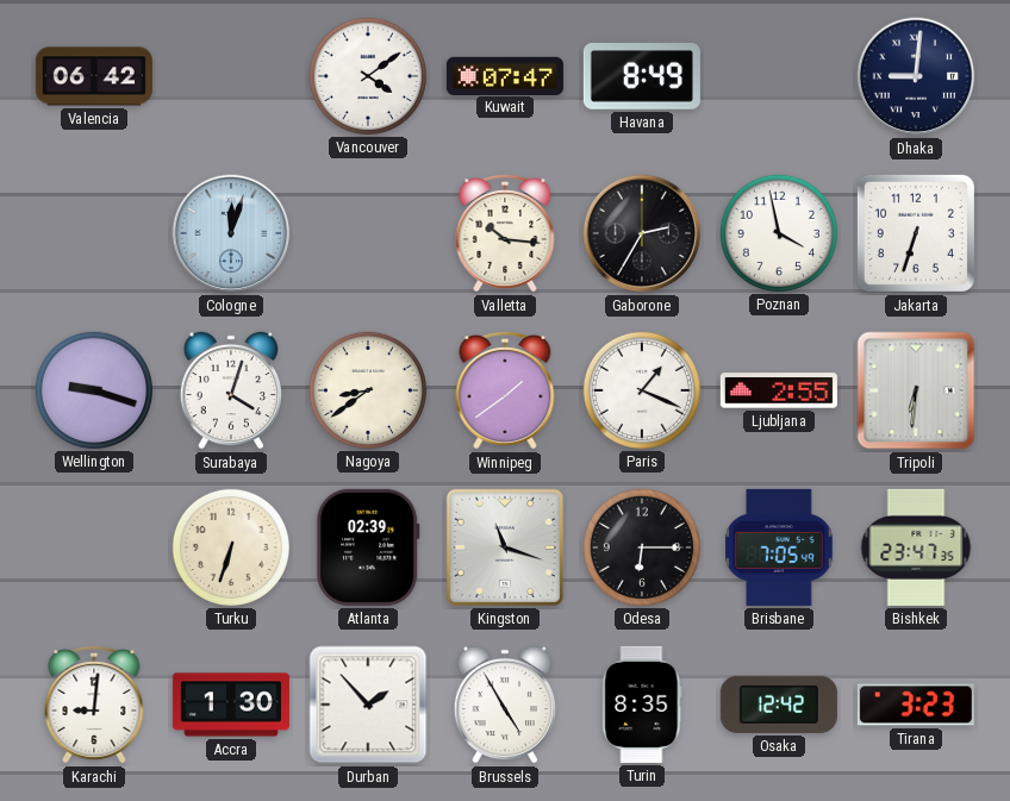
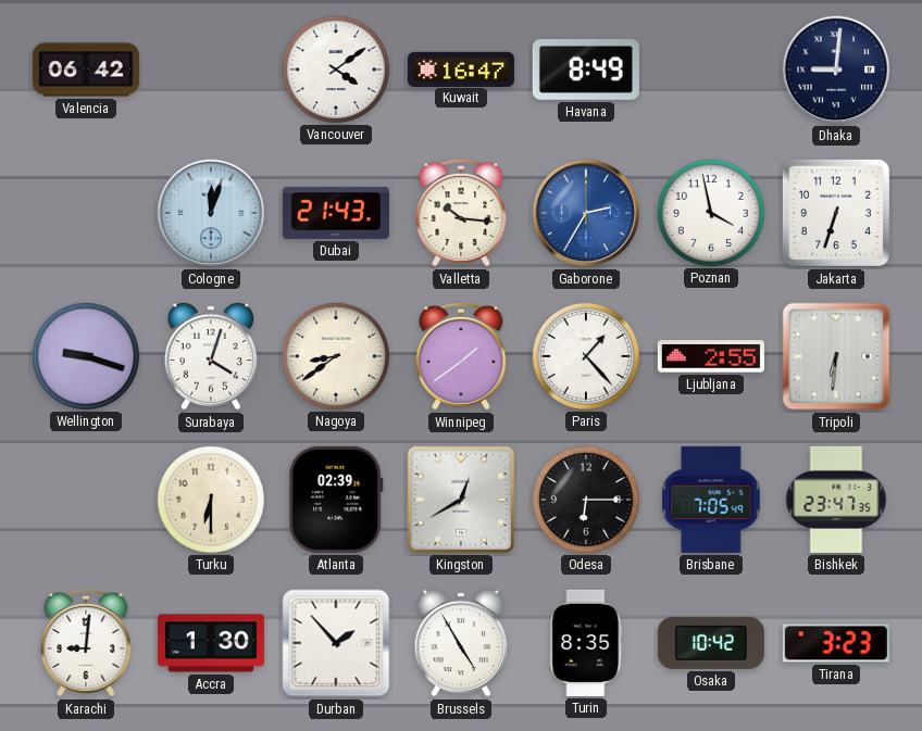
Kuwait: 07:47 -> 16:47
Dubai: none -> 21:43
Gaborone dial: black -> blue
Paris: 1:19 -> 1:23
Turku: 6:33 -> 6:30
Kingston: 11:18 -> 12:40
Osaka: 12:42 -> 10:42
